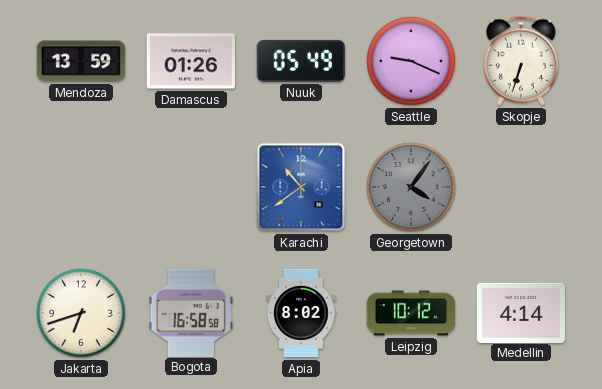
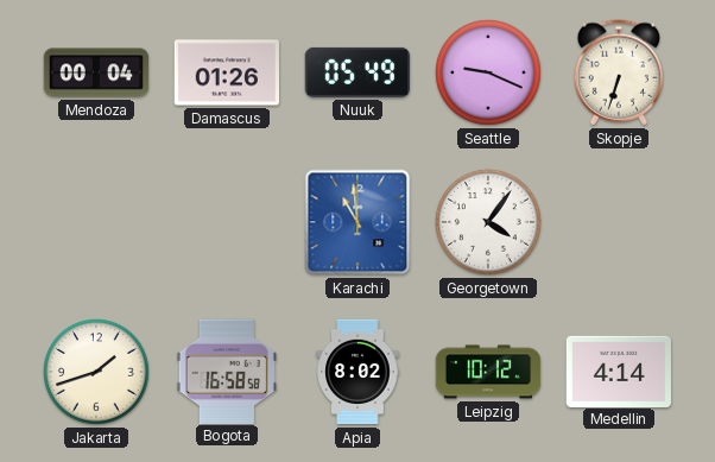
Mendoza: 13:59 -> 00:04
Karachi: 10:39 -> 10:59
Georgetown dial: grey -> white
Jakarta: 6:42 -> 1:42
